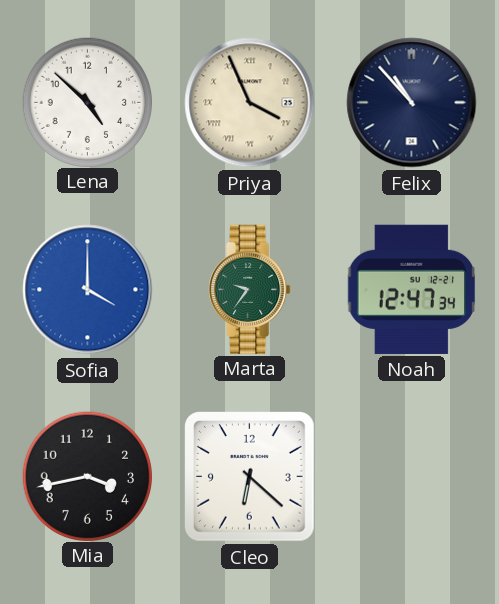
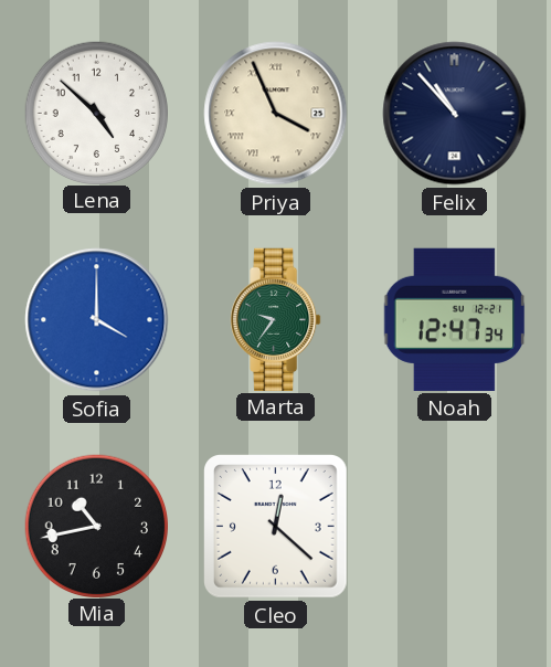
Mia: 3:43 -> 10:43
Cleo: 6:22 -> 12:22
